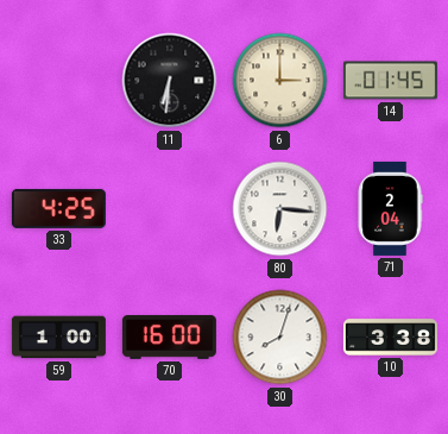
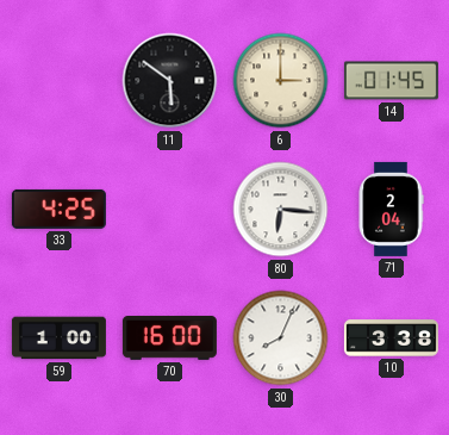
11: 6:31 -> 5:51
30: 8:03 -> 8:04
